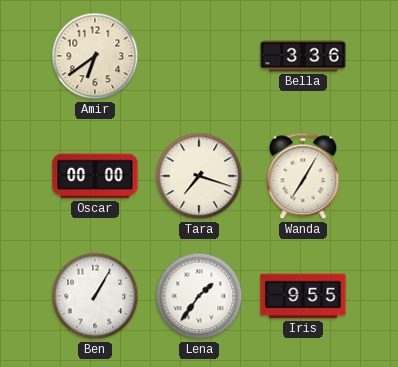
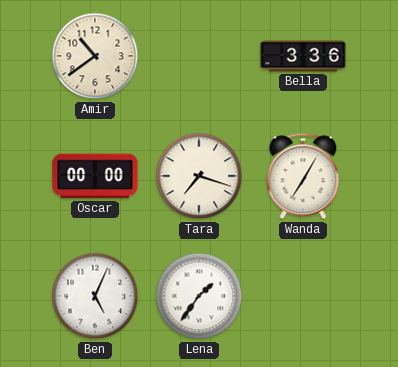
Amir: 6:39 -> 10:39
Ben: 1:05 -> 5:04
Iris: 9:55 -> none
